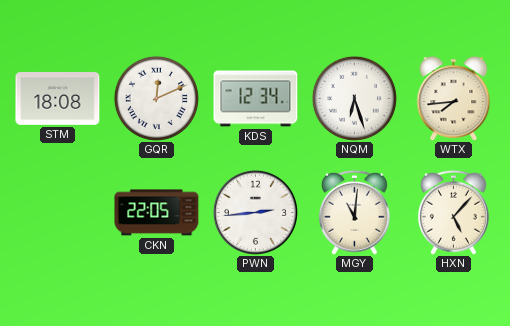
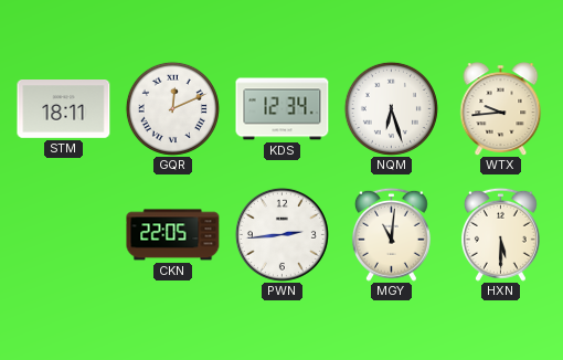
STM: 18:08 -> 18:11
WTX: 7:44 -> 9:44
HXN: 5:07 -> 5:30
